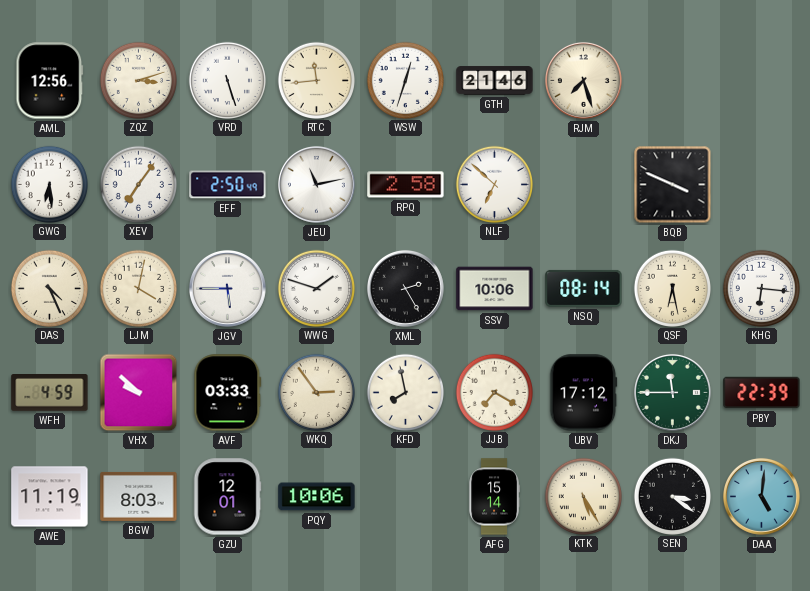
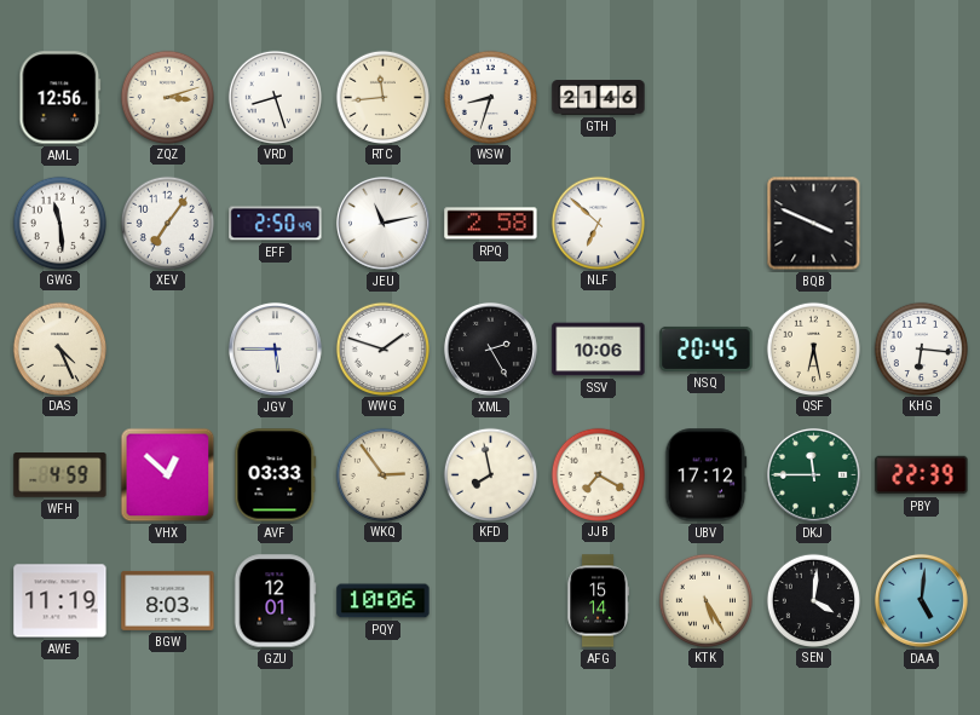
VRD: 5:27 -> 8:27
WSW: 12:33 -> 8:33
RJM: 7:27 -> none
GWG: 6:29 -> 11:29
LJM: 4:02 -> none
NSQ: 08:14 -> 20:45
VHX: 9:52 -> 12:52
SEN: 3:21 -> 4:01
